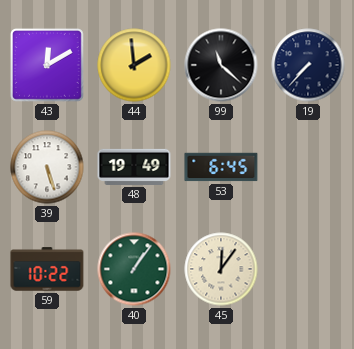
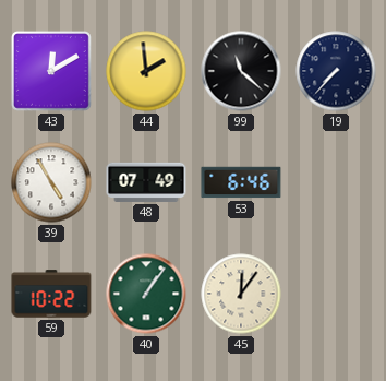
39: 5:27 -> 4:55
48: 19:49 -> 07:49
53: 6:45 -> 6:46
